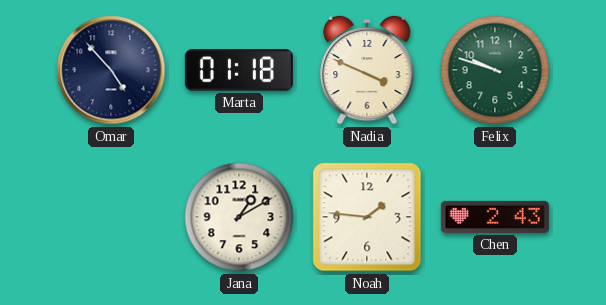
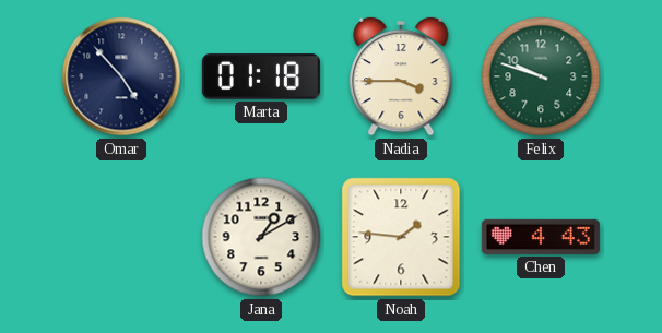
Nadia: 3:49 -> 3:45
Chen: 2:43 -> 4:43
